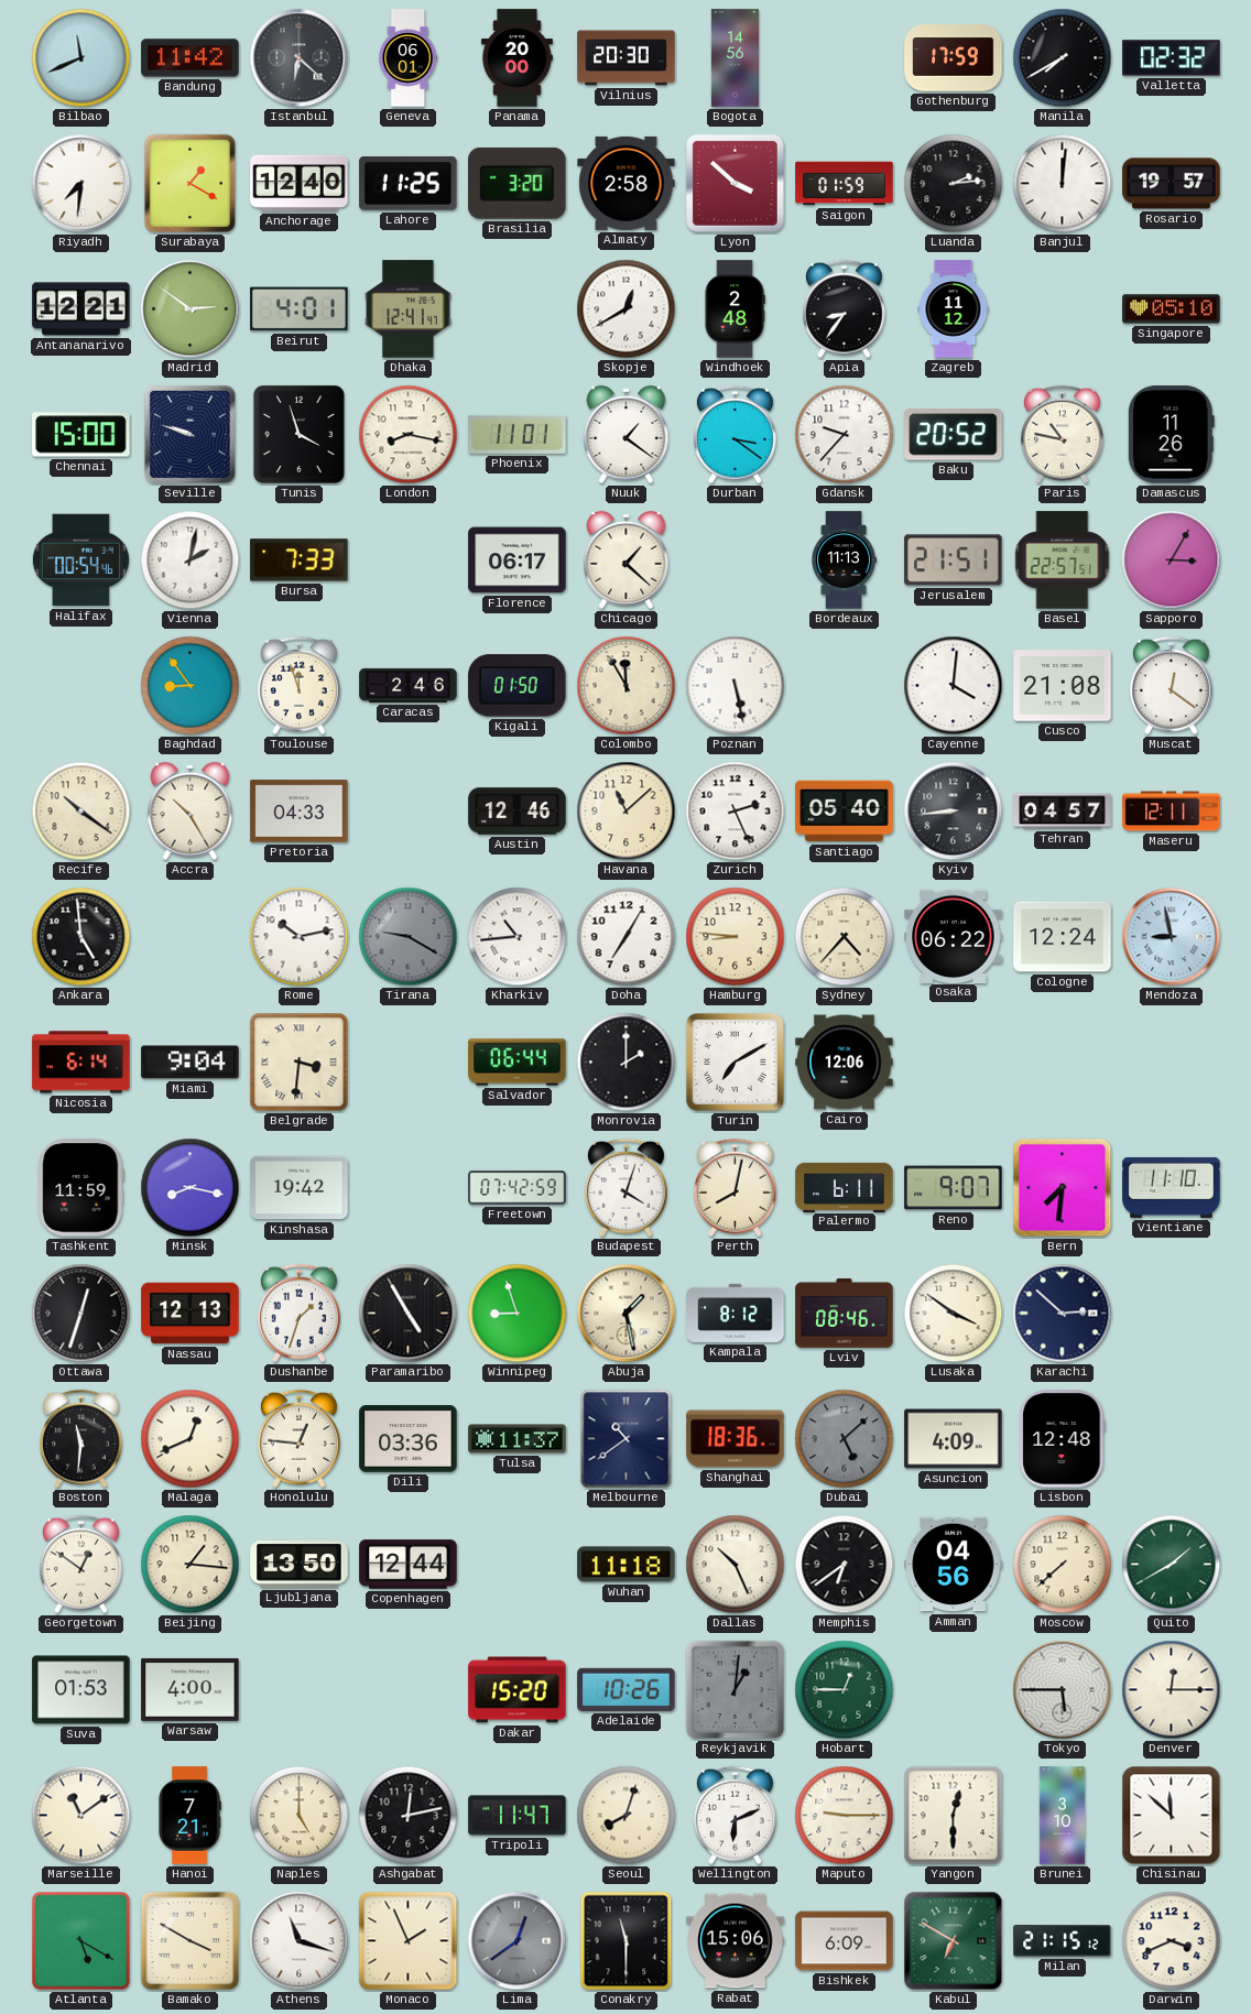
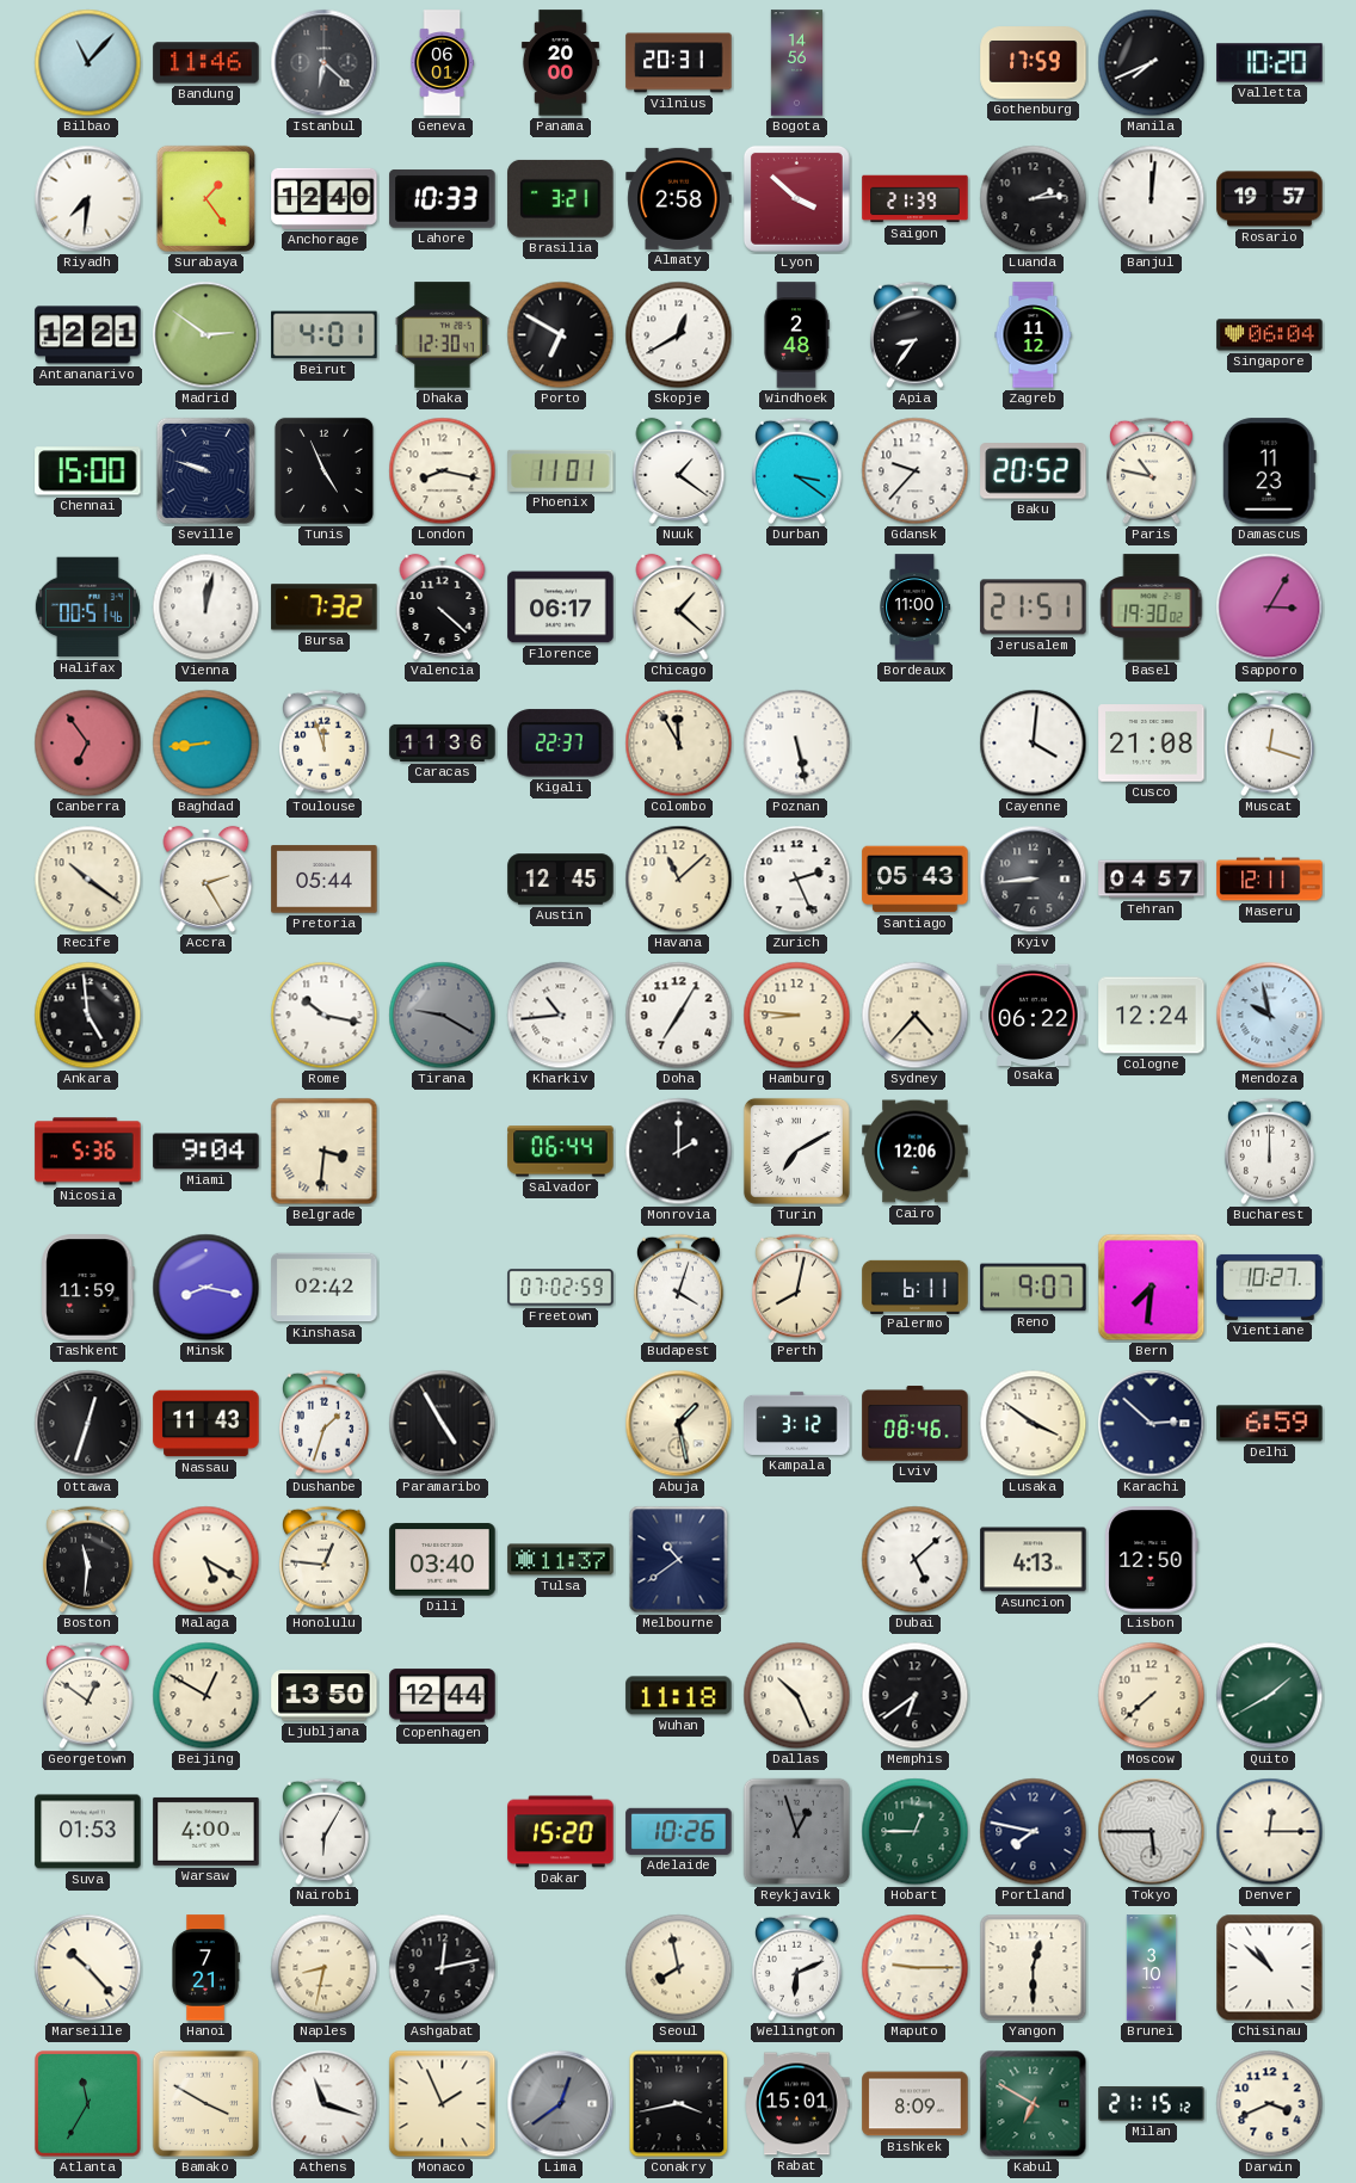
Bilbao: 11:41 -> 11:07
Bandung: 11:42 -> 11:46
Vilnius: 20:30 -> 20:31
Manila: 7:40 -> 7:41
Valletta: 02:32 -> 10:20
Surabaya: 1:20 -> 1:24
Lahore: 11:25 -> 10:33
Brasilia: 3:20 -> 3:21
Saigon: 01:59 -> 21:39
Dhaka: 12:41 -> 12:30
Porto: none -> 6:50
Singapore: 05:10 -> 06:04
Tunis: 3:57 -> 4:56
Damascus: 11:26 -> 11:23
Halifax: 00:54 -> 00:51
Vienna: 2:02 -> 12:02
Bursa: 7:33 -> 7:32
Valencia: none -> 4:22
Bordeaux: 11:13 -> 11:00
Basel: 22:57 -> 19:30
Canberra: none -> 6:54
Baghdad: 8:54 -> 8:44
Caracas: 2:46 -> 11:36
Kigali: 01:50 -> 22:37
Muscat: 12:21 -> 12:18
Accra: 10:25 -> 2:25
Pretoria: 04:33 -> 05:44
Austin: 12:46 -> 12:45
Santiago: 05:40 -> 05:43
Rome: 10:13 -> 10:17
Mendoza: 8:58 -> 9:58
Nicosia: 6:14 -> 5:36
Bucharest: none -> 12:00
Kinshasa: 19:42 -> 02:42
Freetown: 07:42 -> 07:02
Vientiane: 11:10 -> 10:27
Nassau: 12:13 -> 11:43
Winnipeg: 8:57 -> none
Kampala: 8:12 -> 3:12
Delhi: none -> 6:59
Malaga: 12:41 -> 5:20
Dili: 03:36 -> 03:40
Shanghai: 18:36 -> none
Dubai dial: grey -> white
Asuncion: 4:09 -> 4:13
Lisbon: 12:48 -> 12:50
Beijing: 1:16 -> 12:50
Amman: 04:56 -> none
Nairobi: none -> 6:05
Reykjavik: 1:01 -> 12:57
Portland: none -> 7:47
Marseille: 11:09 -> 10:23
Naples: 5:00 -> 8:32
Tripoli: 11:47 -> none
Seoul: 8:03 -> 7:58
Chisinau: 11:52 -> 10:52
Atlanta: 5:20 -> 11:35
Conakry: 11:30 -> 3:43
Rabat: 15:06 -> 15:01
Bishkek: 6:09 -> 8:09
